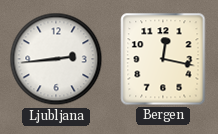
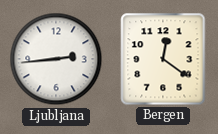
Bergen: 12:17 -> 12:21
